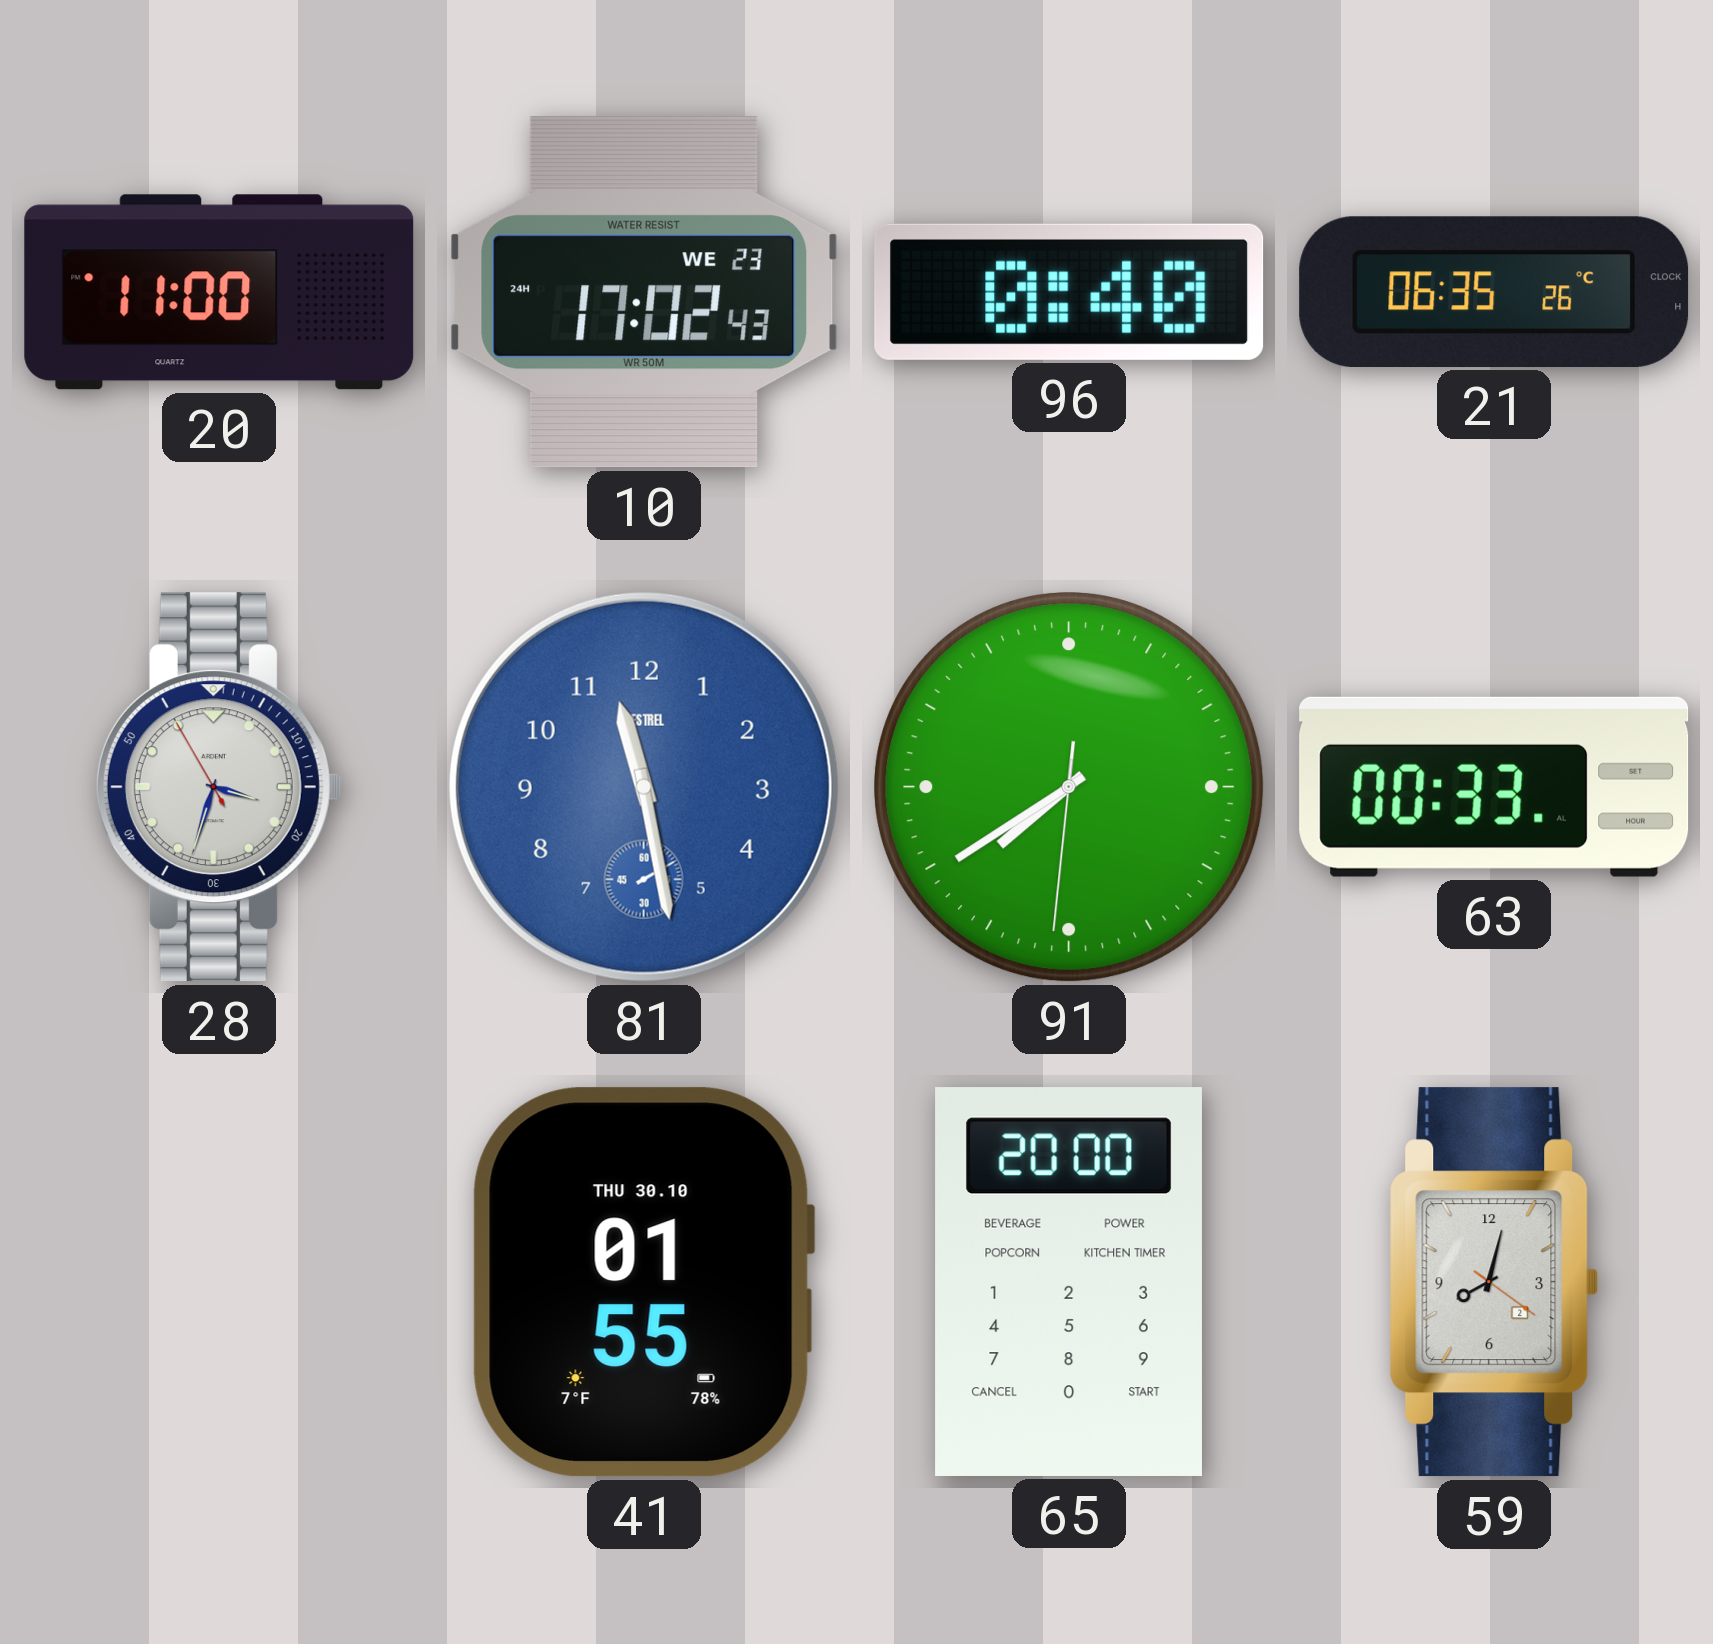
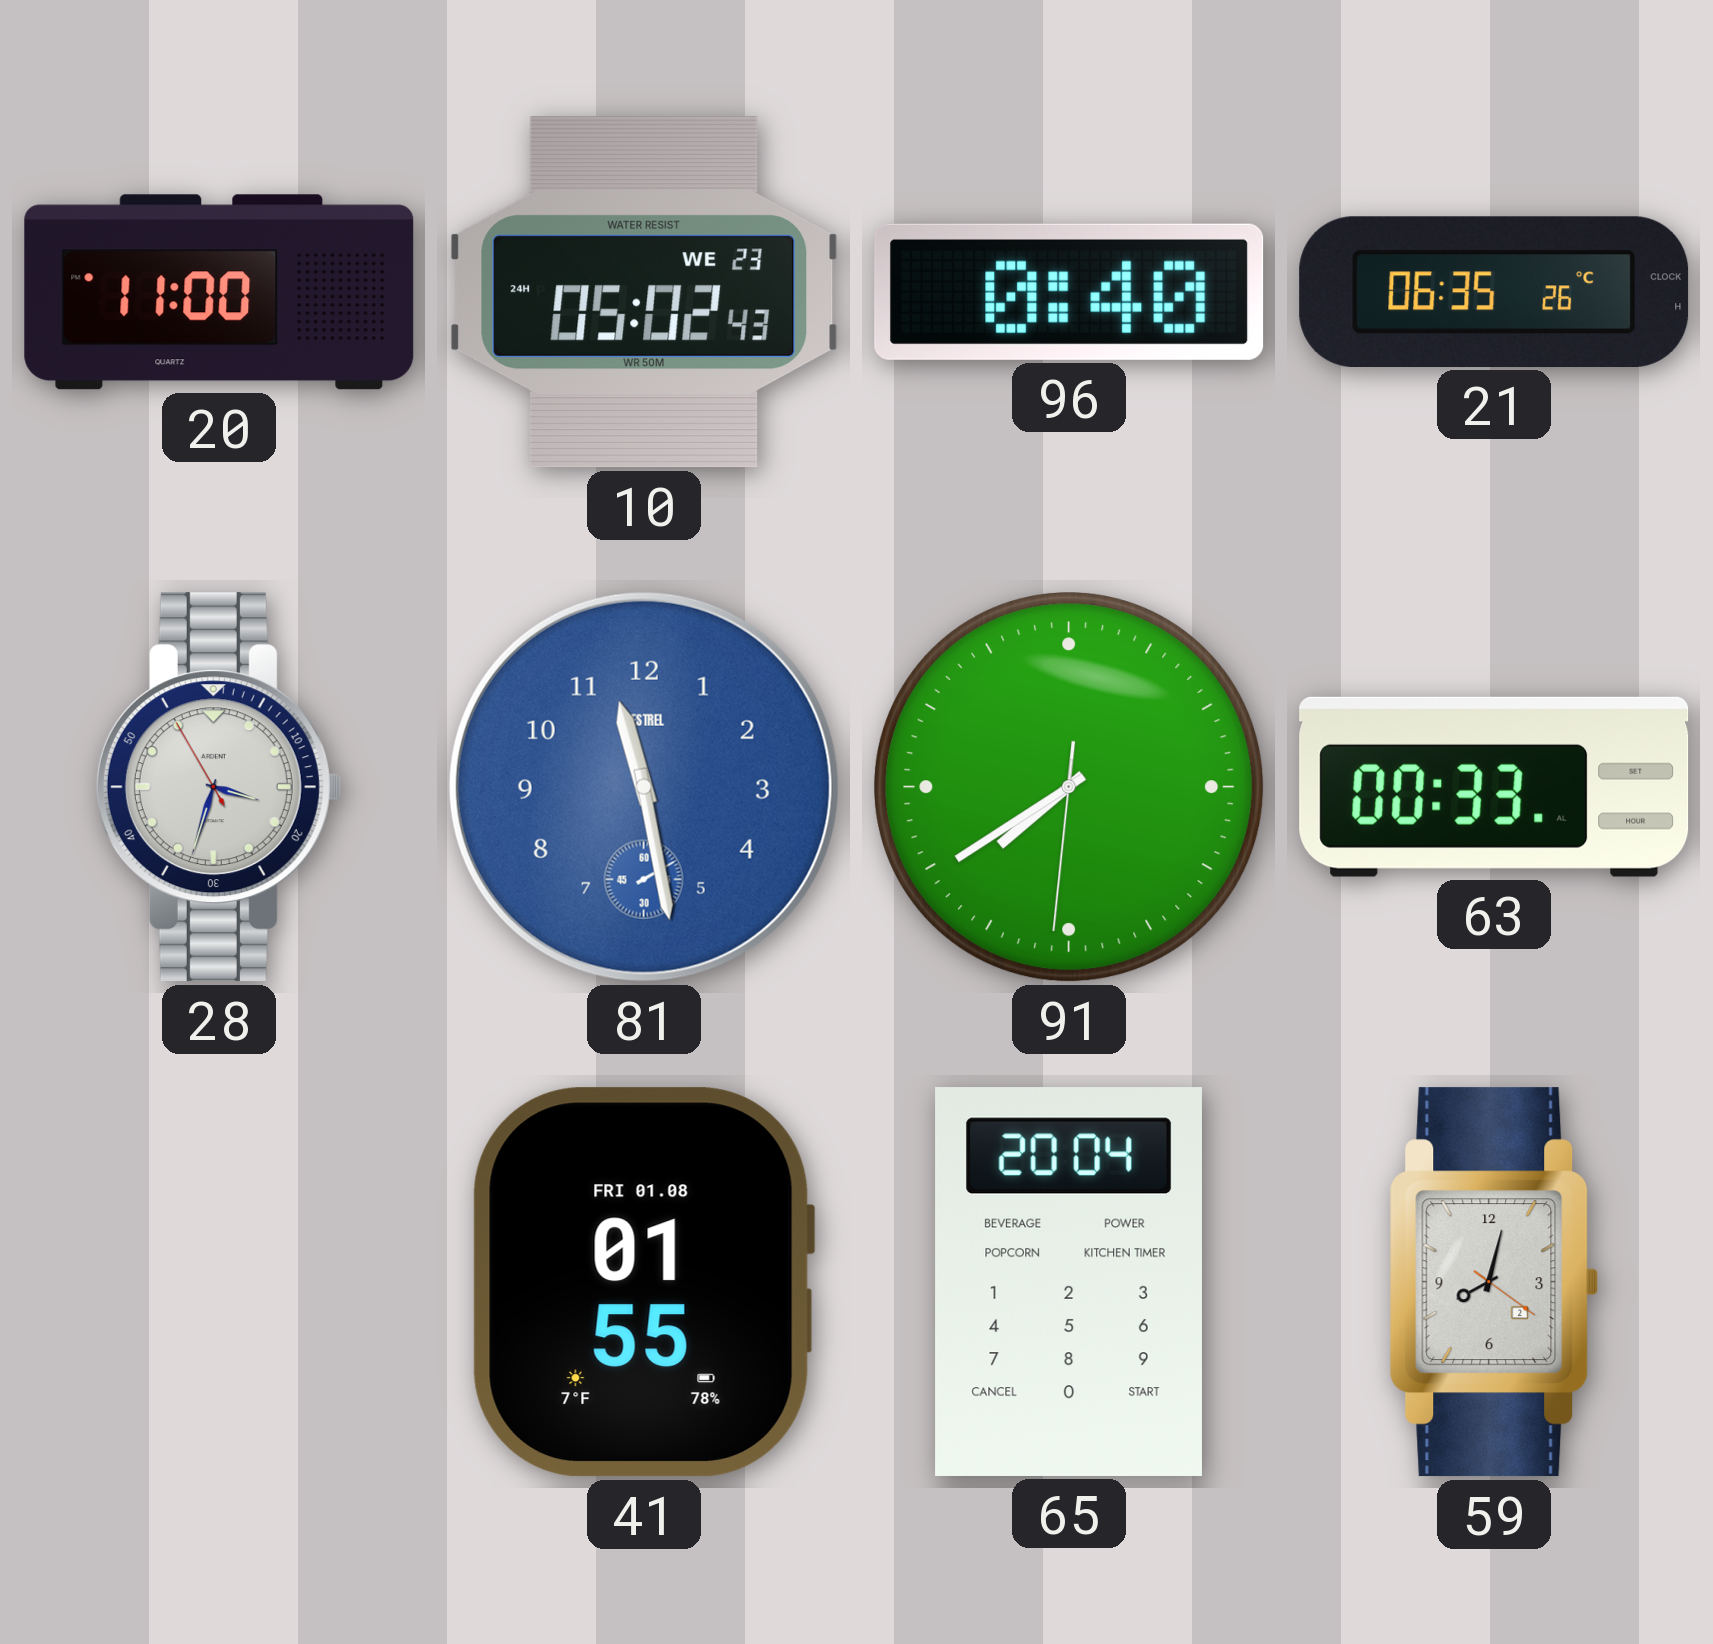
10: 17:02 -> 05:02
41 date: THU 30.10 -> FRI 01.08
65: 20:00 -> 20:04
